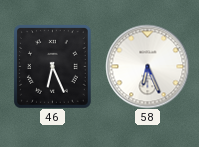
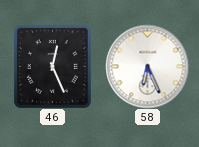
46: 6:26 -> 12:26
